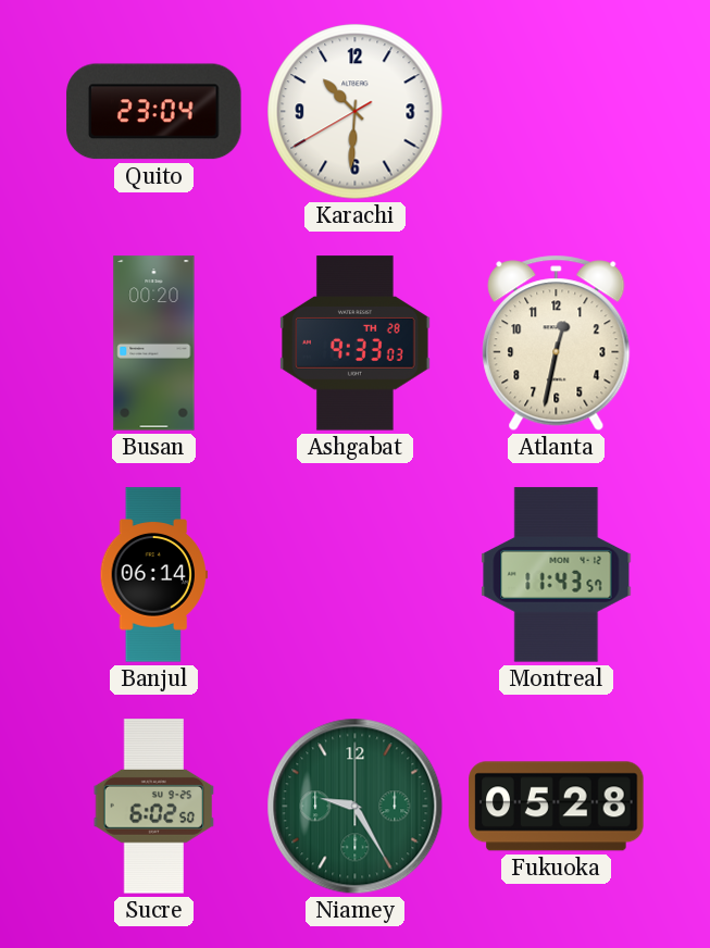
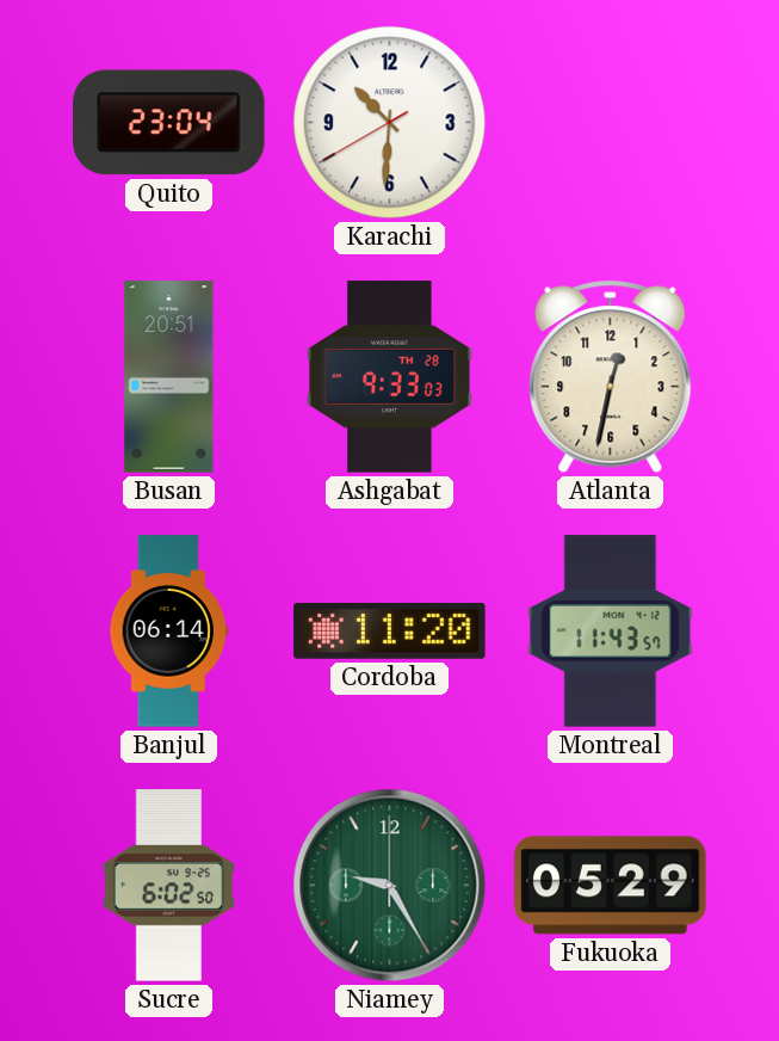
Busan: 00:20 -> 20:51
Cordoba: none -> 11:20
Fukuoka: 05:28 -> 05:29
